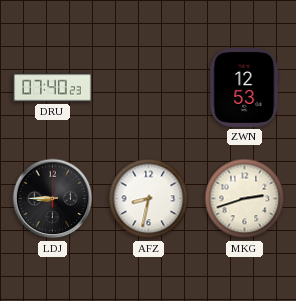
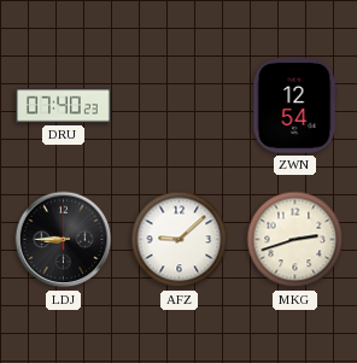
ZWN: 12:53 -> 12:54
AFZ: 8:32 -> 9:08
